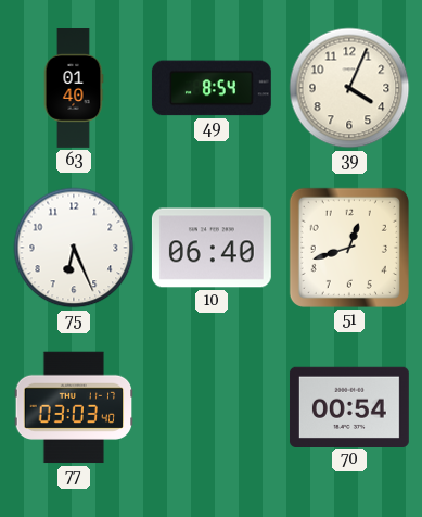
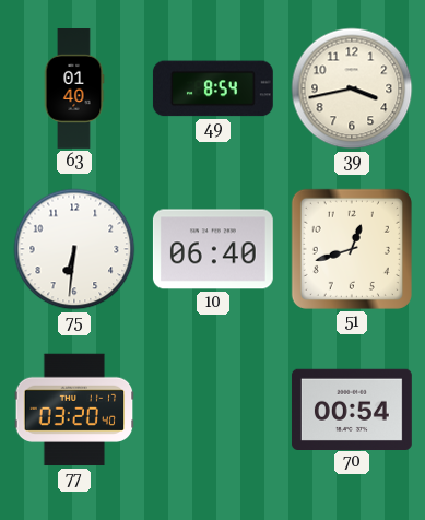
39: 4:04 -> 3:43
75: 6:26 -> 6:31
77: 03:03 -> 03:20
